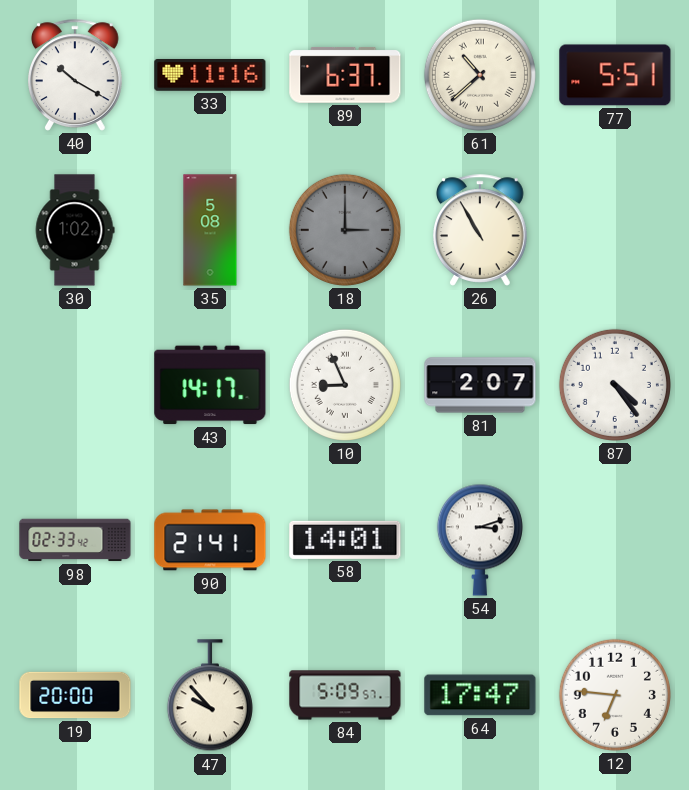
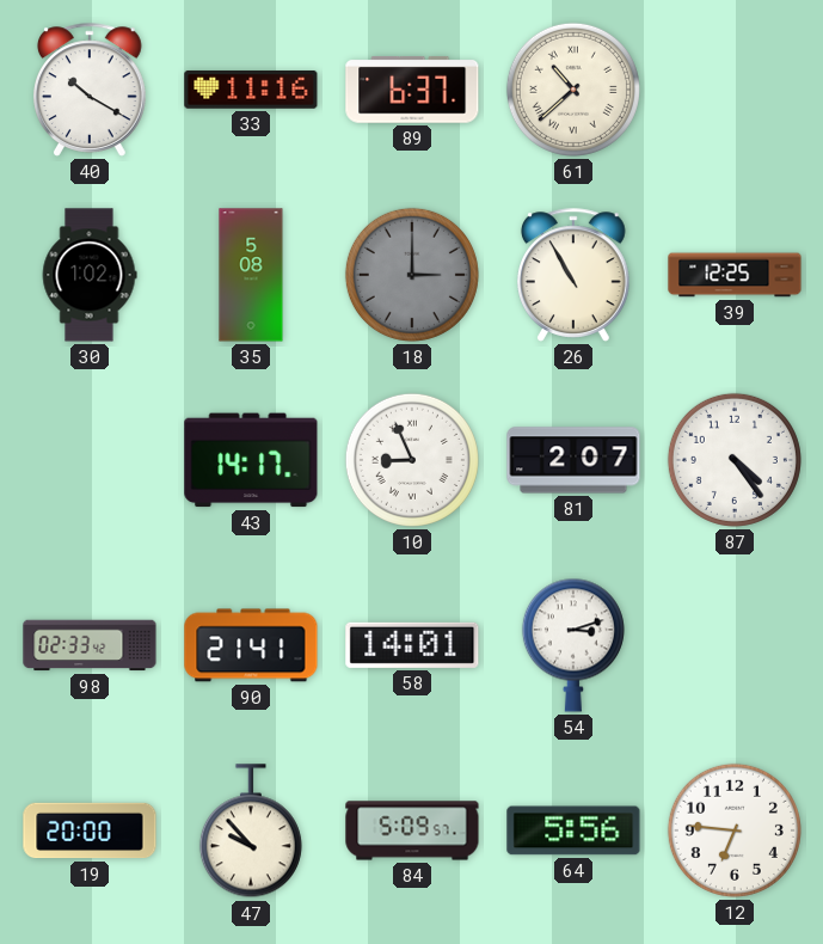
77: 5:51 -> none
39: none -> 12:25
64: 17:47 -> 5:56
